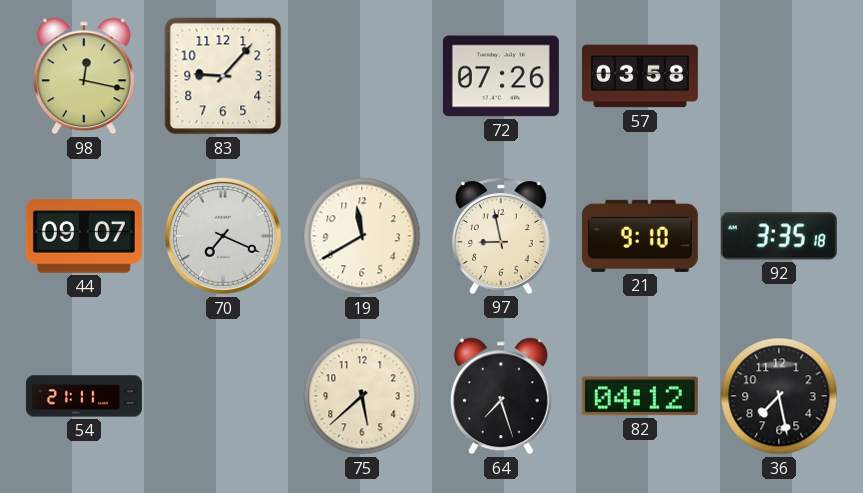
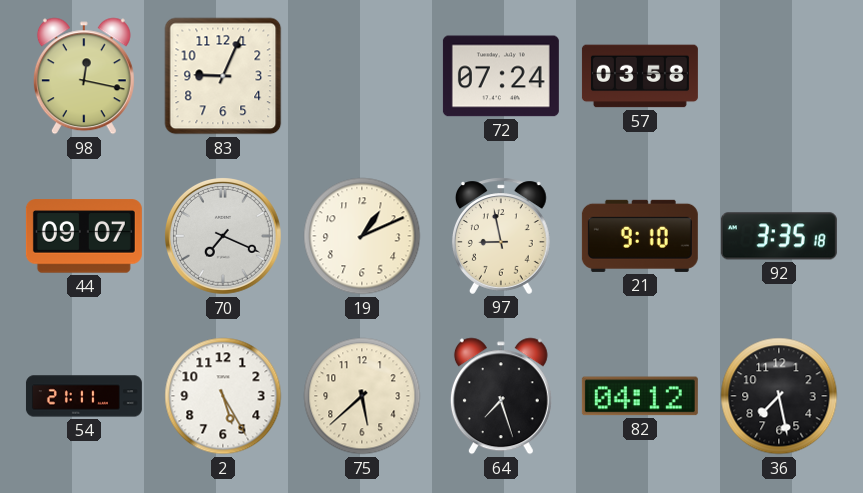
83: 9:07 -> 9:04
72: 07:26 -> 07:24
19: 11:40 -> 1:11
2: none -> 5:25
